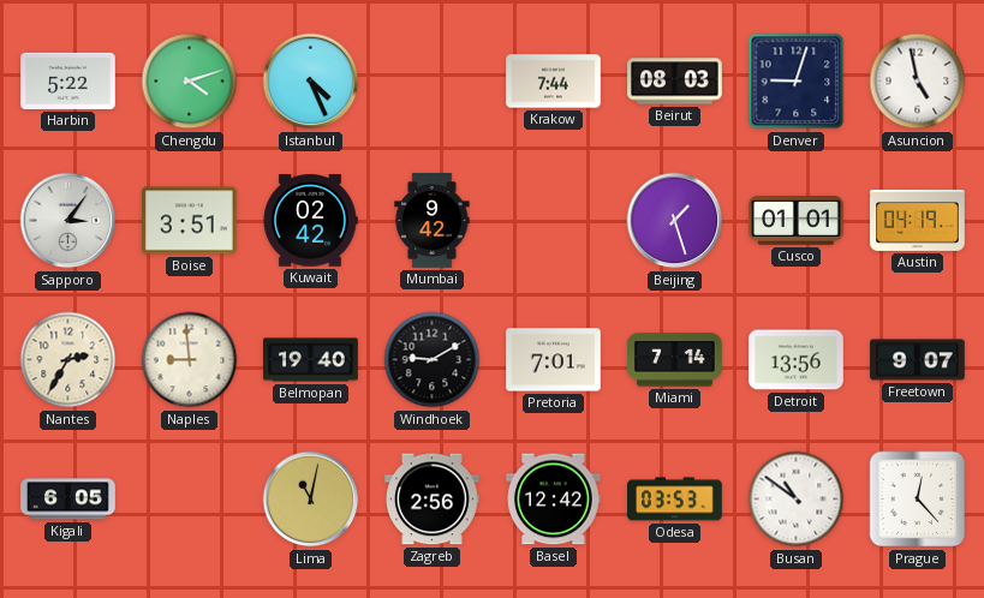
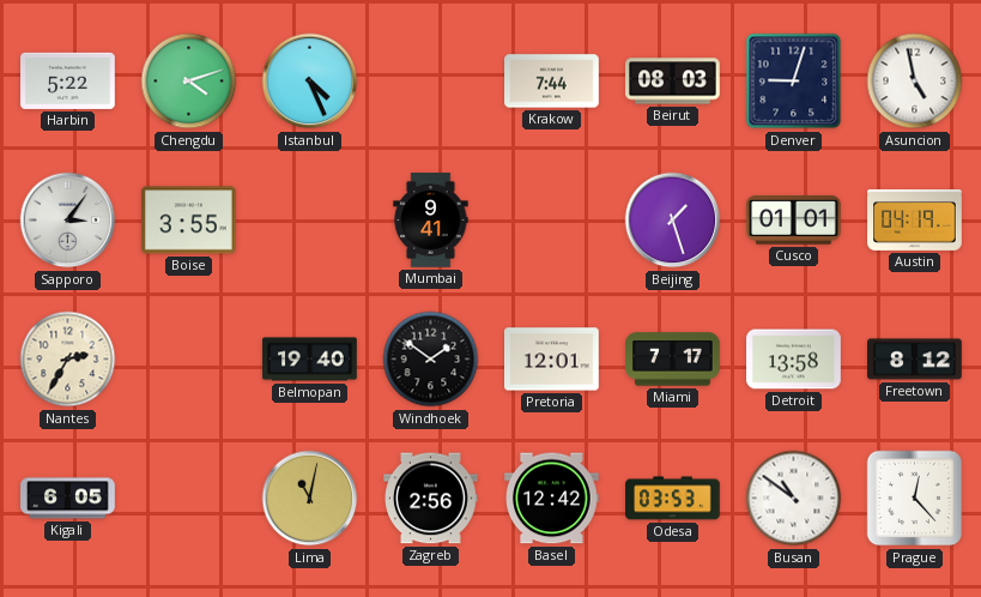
Boise: 3:51 -> 3:55
Kuwait: 02:42 -> none
Mumbai: 9:42 -> 9:41
Naples: 8:59 -> none
Windhoek: 9:10 -> 1:51
Pretoria: 7:01 -> 12:01
Miami: 7:14 -> 7:17
Detroit: 13:56 -> 13:58
Freetown: 9:07 -> 8:12
